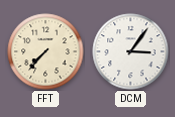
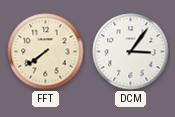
FFT: 7:37 -> 7:39
